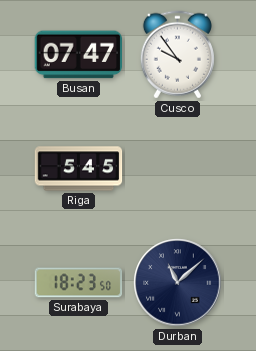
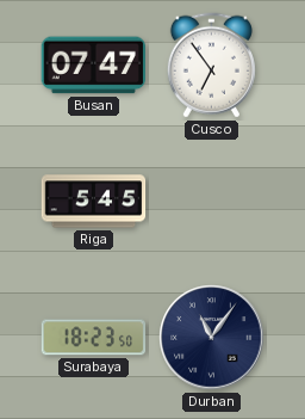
Cusco: 9:54 -> 6:54
Durban: 11:08 -> 11:06
